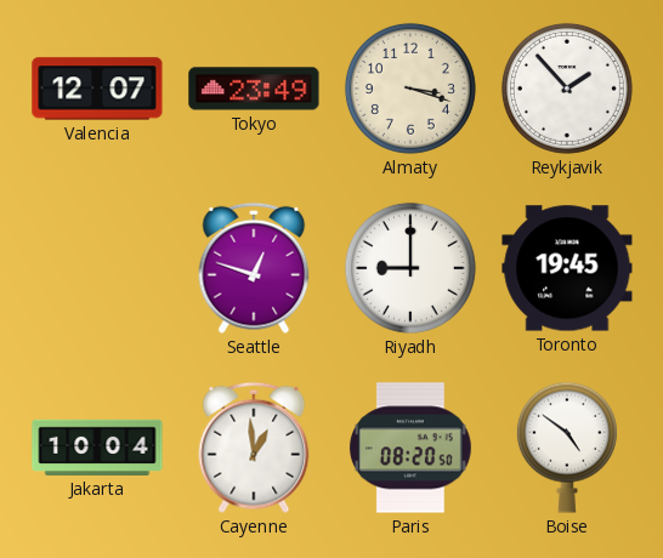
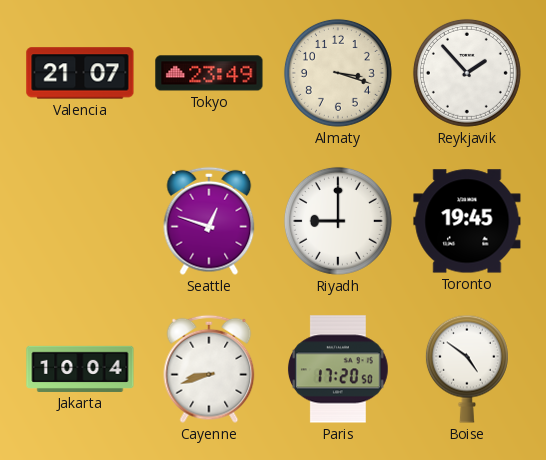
Valencia: 12:07 -> 21:07
Cayenne: 12:59 -> 8:42
Paris: 08:20 -> 17:20
